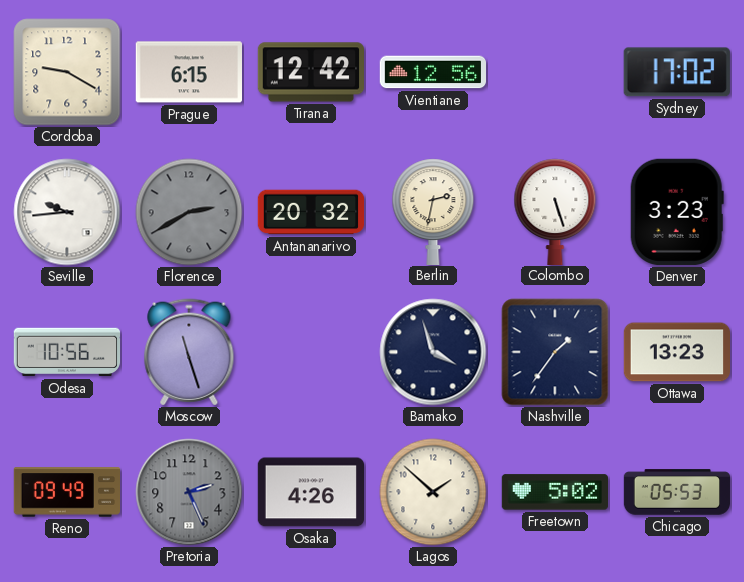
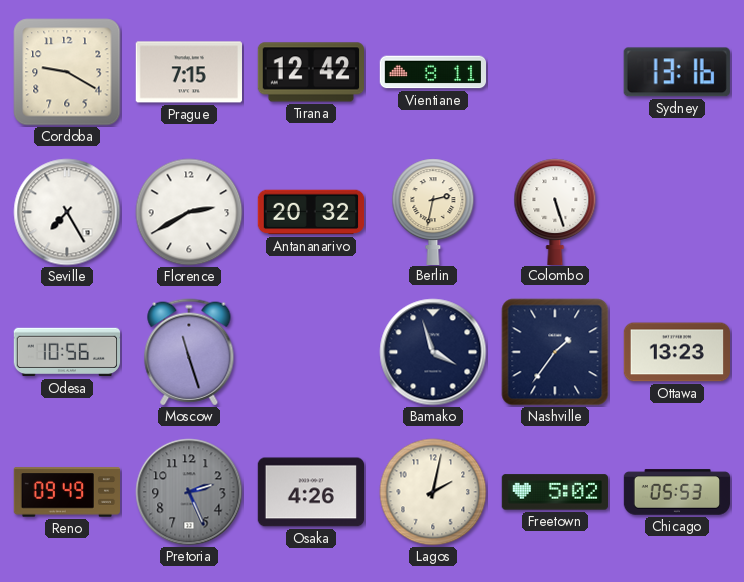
Prague: 6:15 -> 7:15
Vientiane: 12:56 -> 8:11
Sydney: 17:02 -> 13:16
Seville: 9:44 -> 7:25
Florence dial: grey -> white
Denver: 3:23 -> none
Lagos: 1:52 -> 2:02
